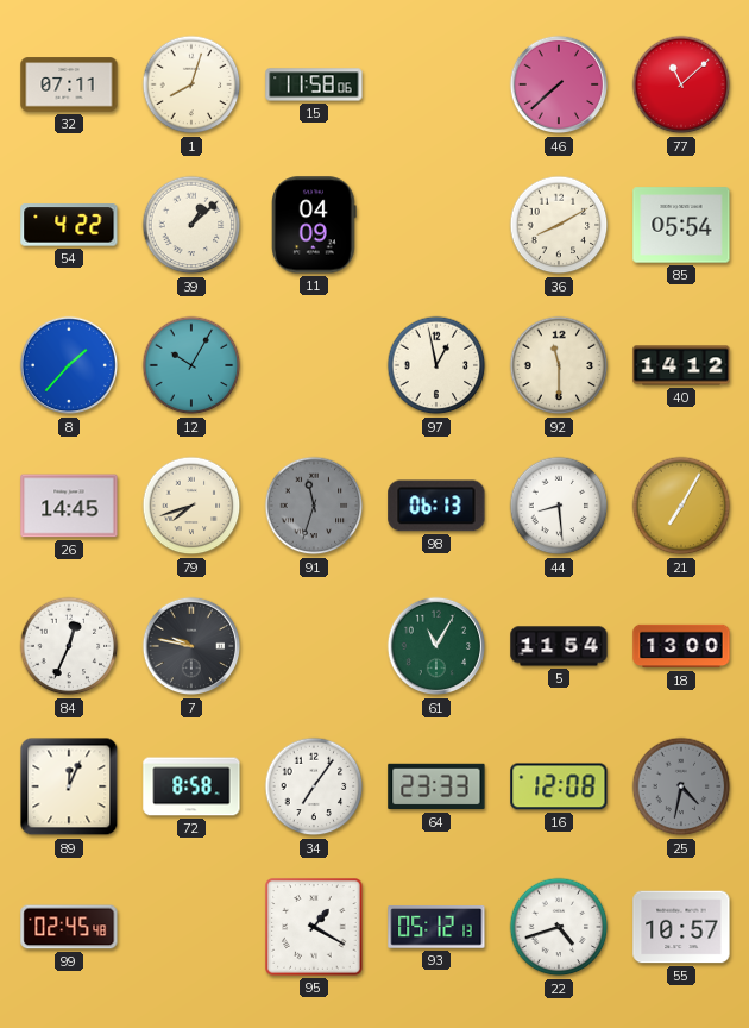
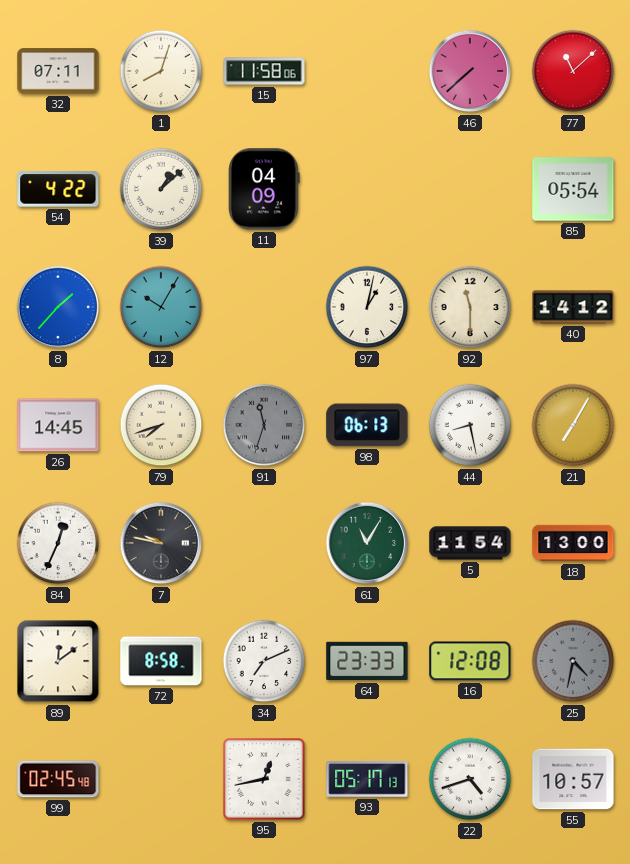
36: 8:10 -> none
97: 12:58 -> 1:02
44: 8:29 -> 8:28
89: 12:04 -> 12:09
34: 7:06 -> 7:11
95: 1:20 -> 12:43
93: 05:12 -> 05:17
